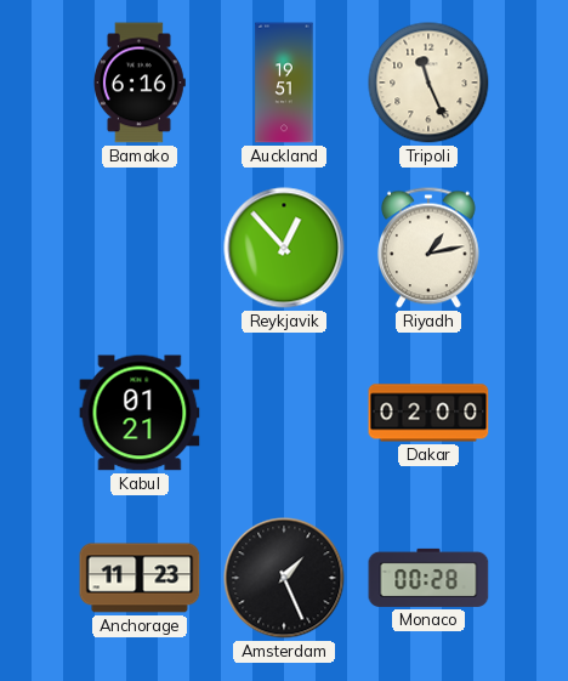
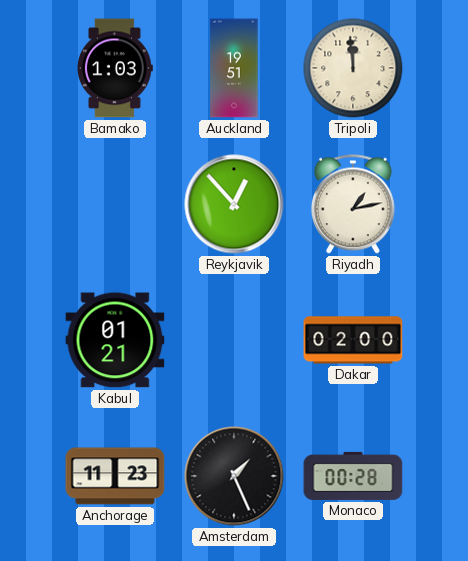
Bamako: 6:16 -> 1:03
Tripoli: 11:26 -> 11:59
